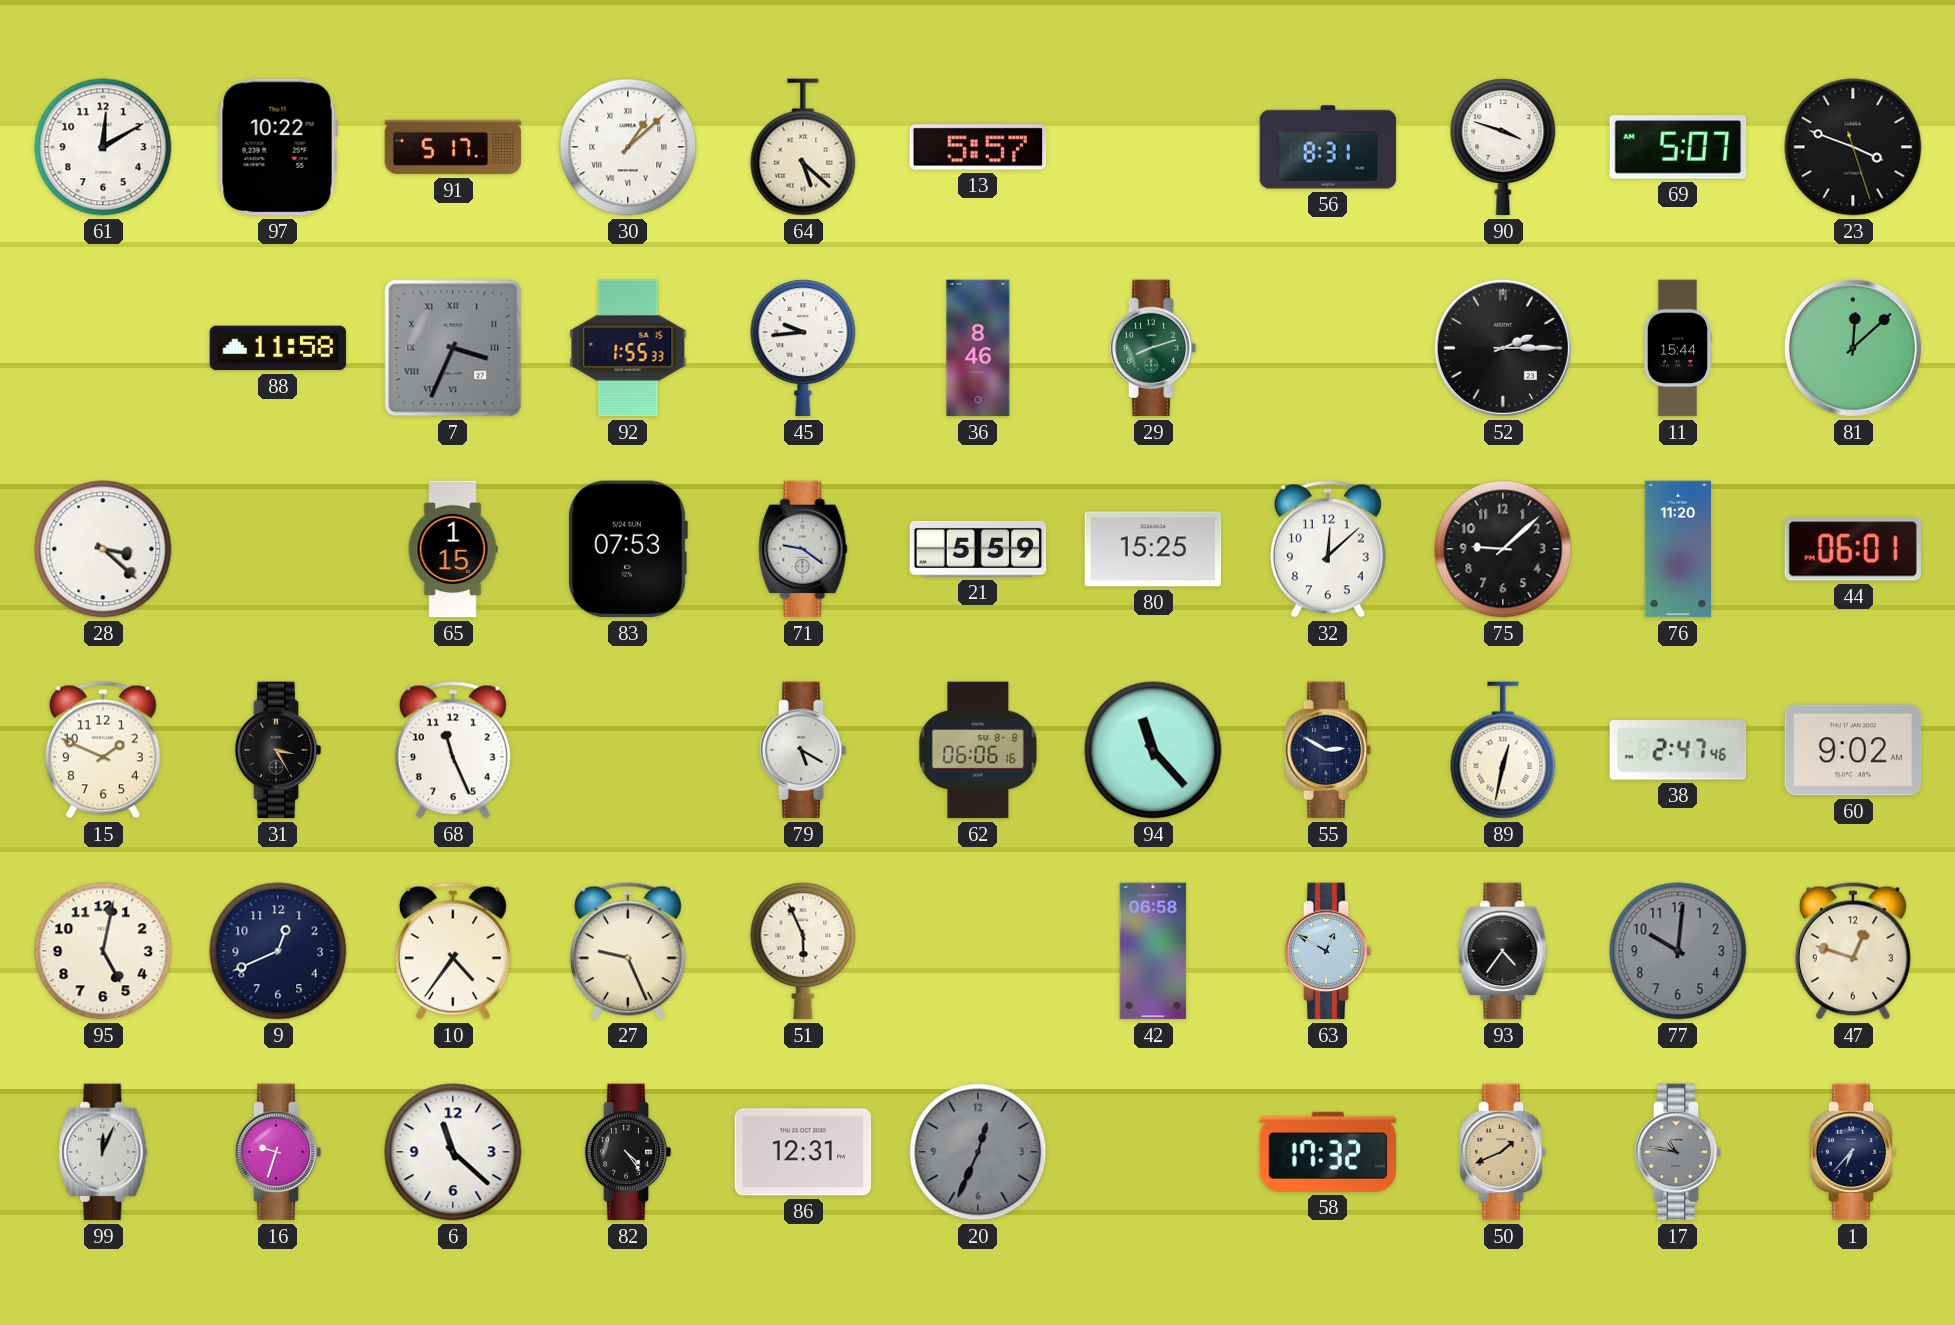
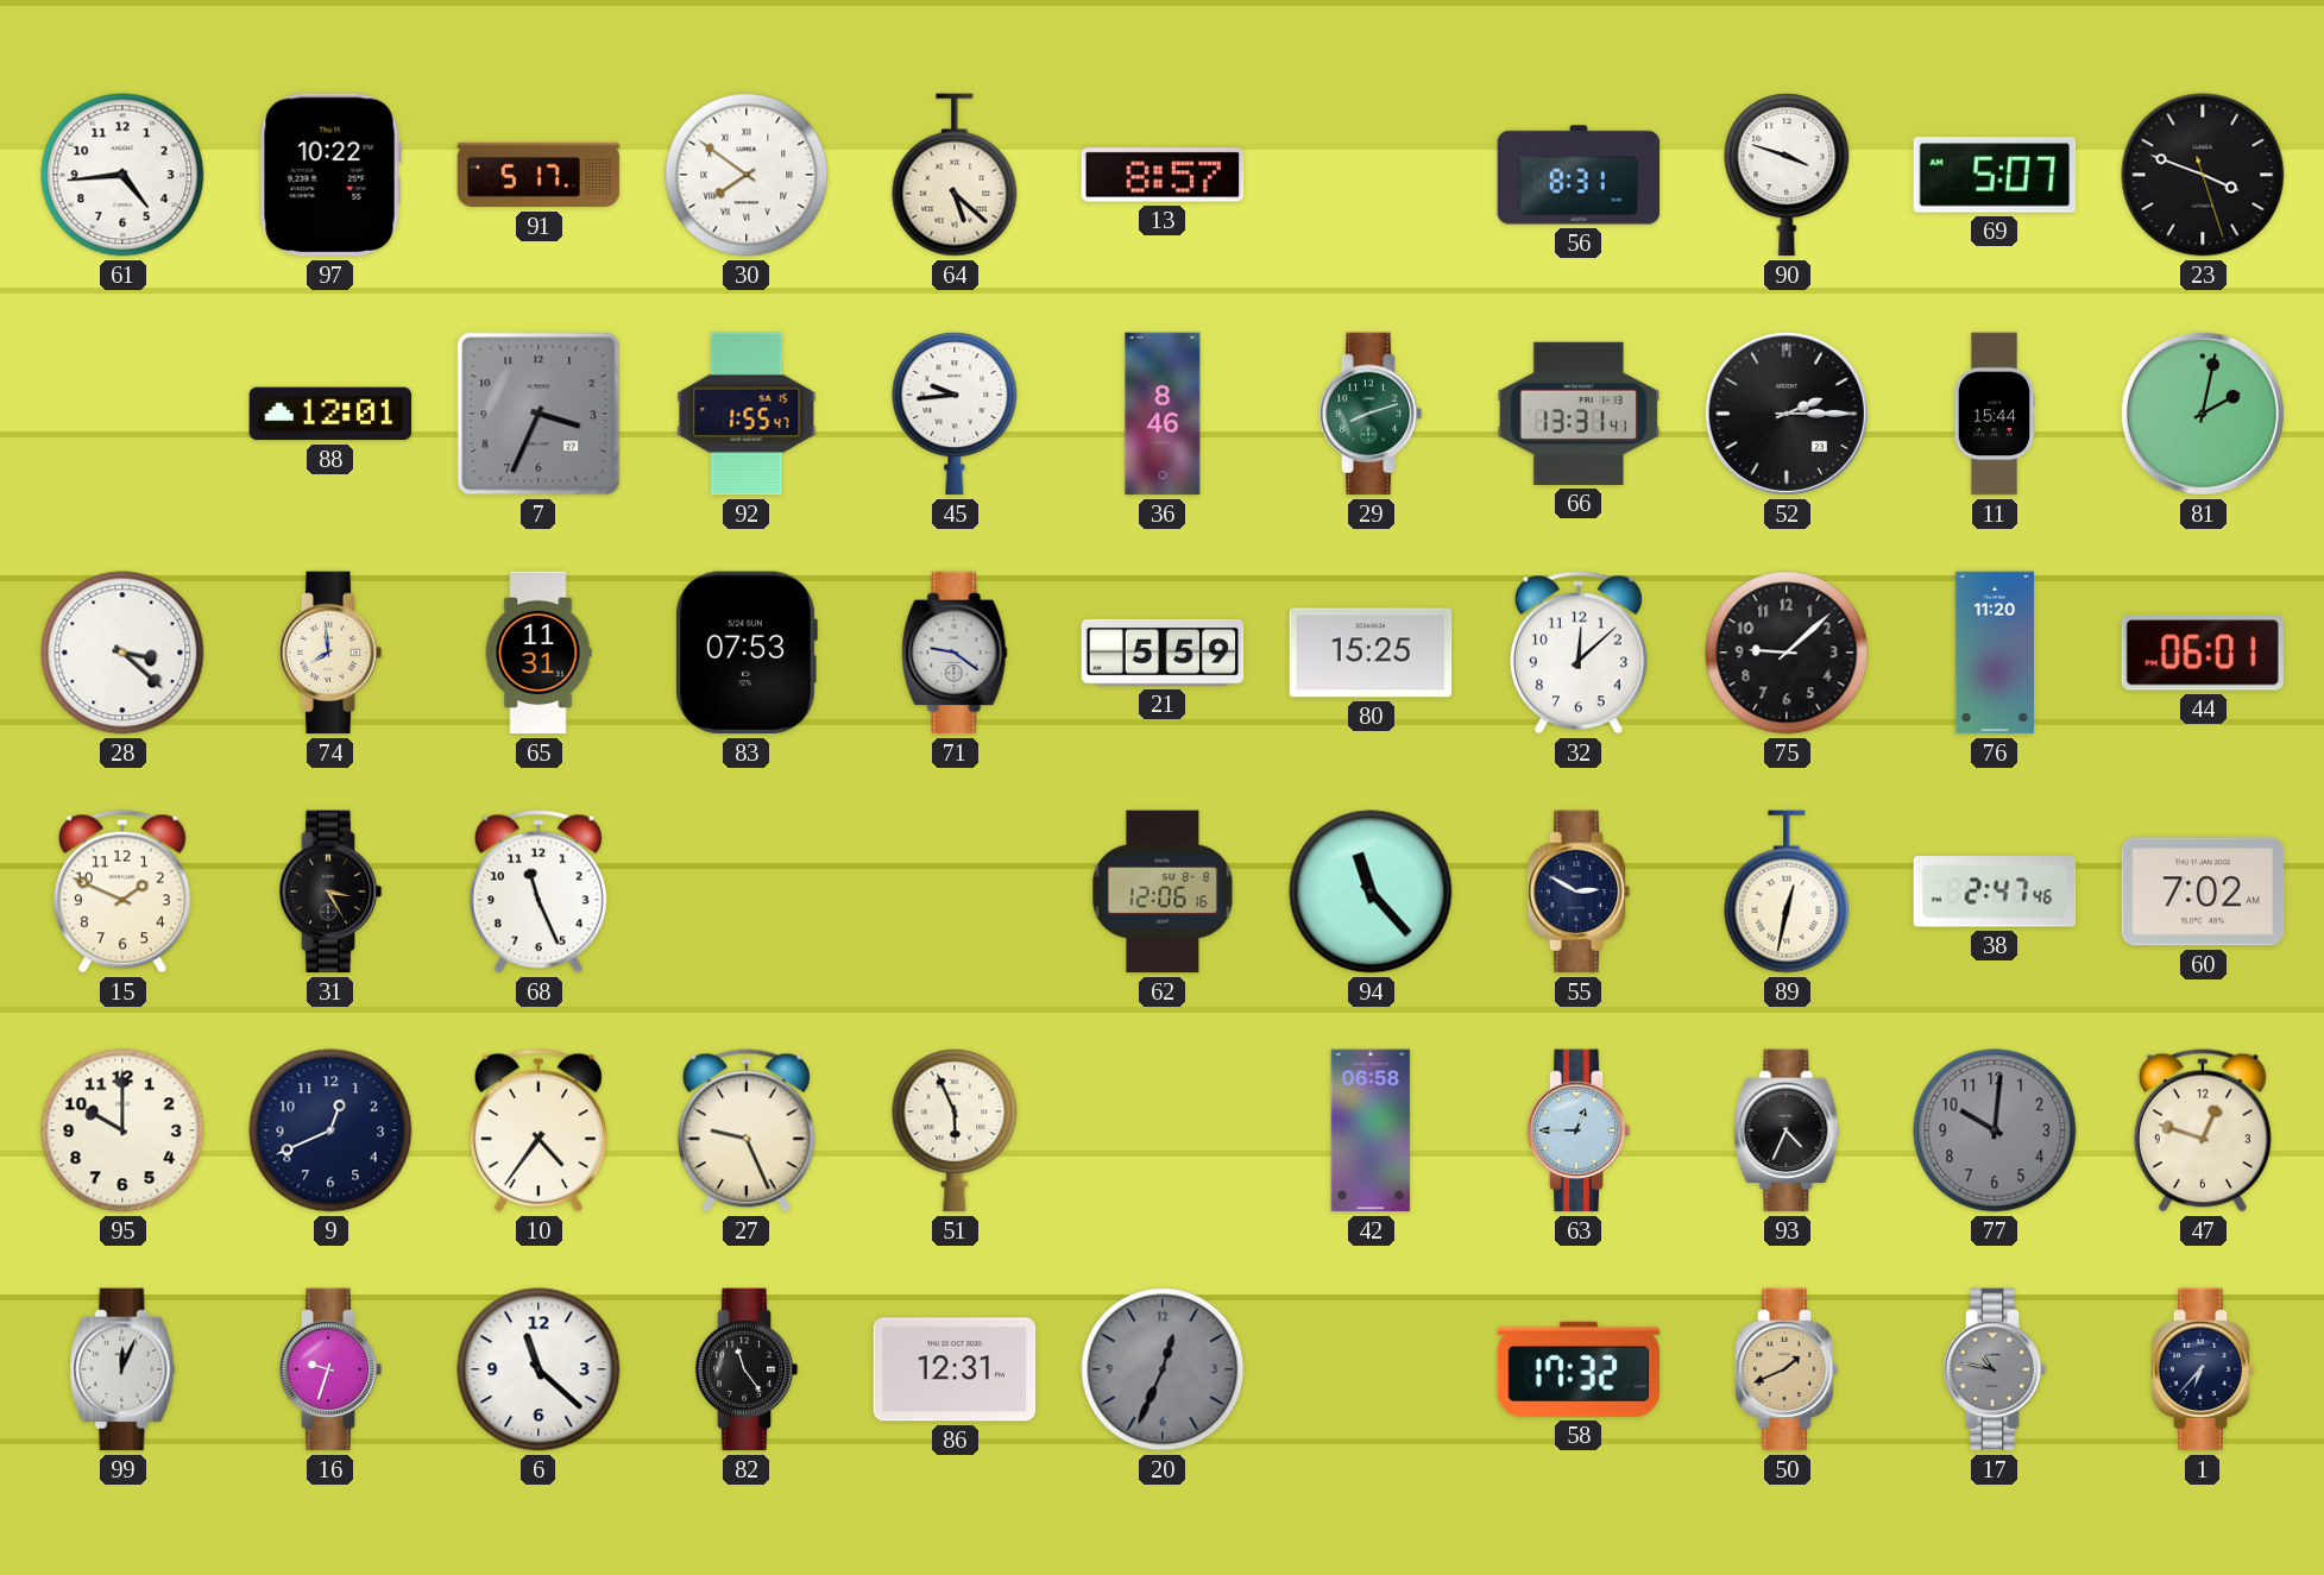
61: 12:10 -> 4:44
30: 1:08 -> 7:51
13: 5:57 -> 8:57
88: 11:58 -> 12:01
7 numerals: Roman -> Arabic
92: 1:55:33 -> 1:55:47
66: none -> 13:31
81: 12:08 -> 2:02
74: none -> 7:59
65: 1:15 -> 11:31
79: 5:20 -> none
62: 06:06 -> 12:06
60: 9:02 -> 7:02
95: 5:02 -> 10:00
63: 12:50 -> 12:45
93: 4:36 -> 4:34
82: 4:24 -> 11:24
